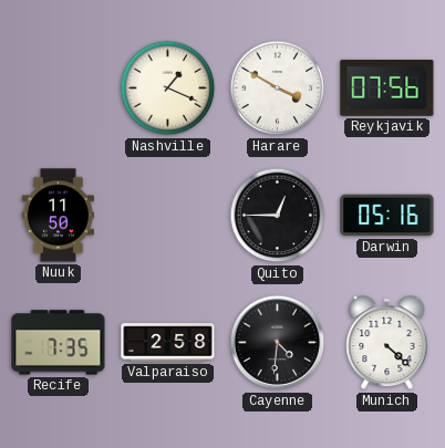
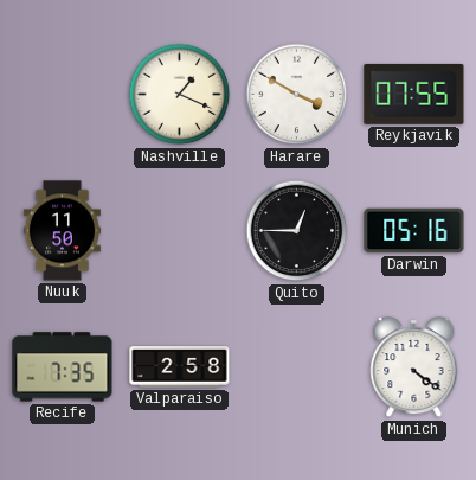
Reykjavik: 07:56 -> 07:55
Cayenne: 4:31 -> none
Munich: 4:22 -> 4:21
